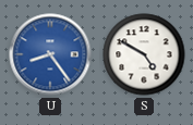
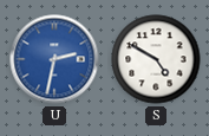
U: 8:24 -> 2:32
